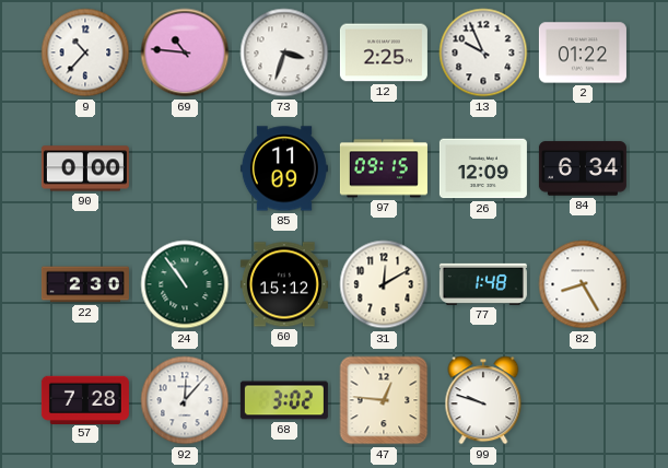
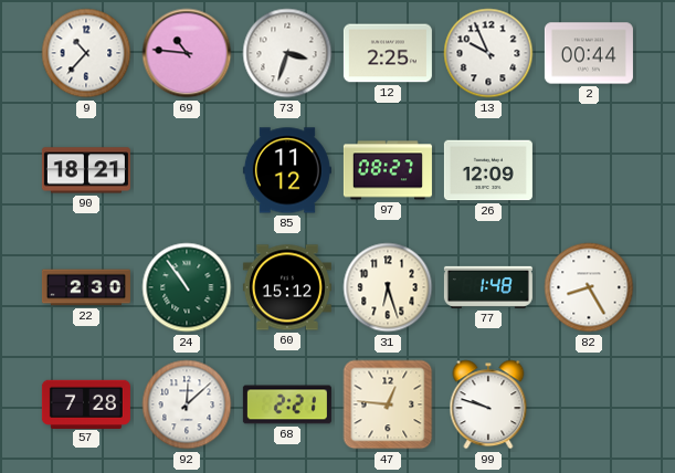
2: 01:22 -> 00:44
90: 0:00 -> 18:21
85: 11:09 -> 11:12
97: 09:15 -> 08:27
84: 6:34 -> none
31: 12:10 -> 6:27
92: 12:07 -> 12:08
68: 3:02 -> 2:21
